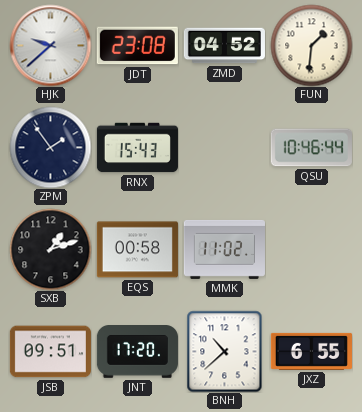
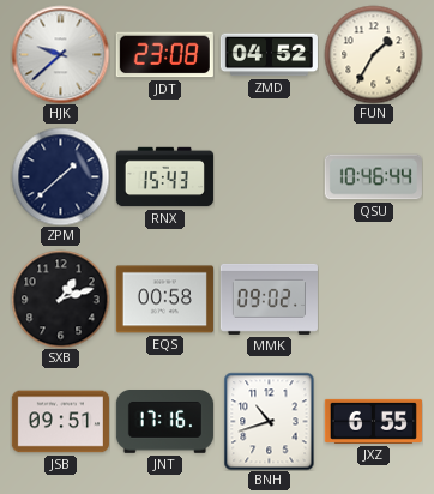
FUN: 1:31 -> 1:35
ZPM: 1:54 -> 1:38
MMK: 11:02 -> 09:02
JNT: 17:20 -> 17:16
BNH: 10:38 -> 10:42
